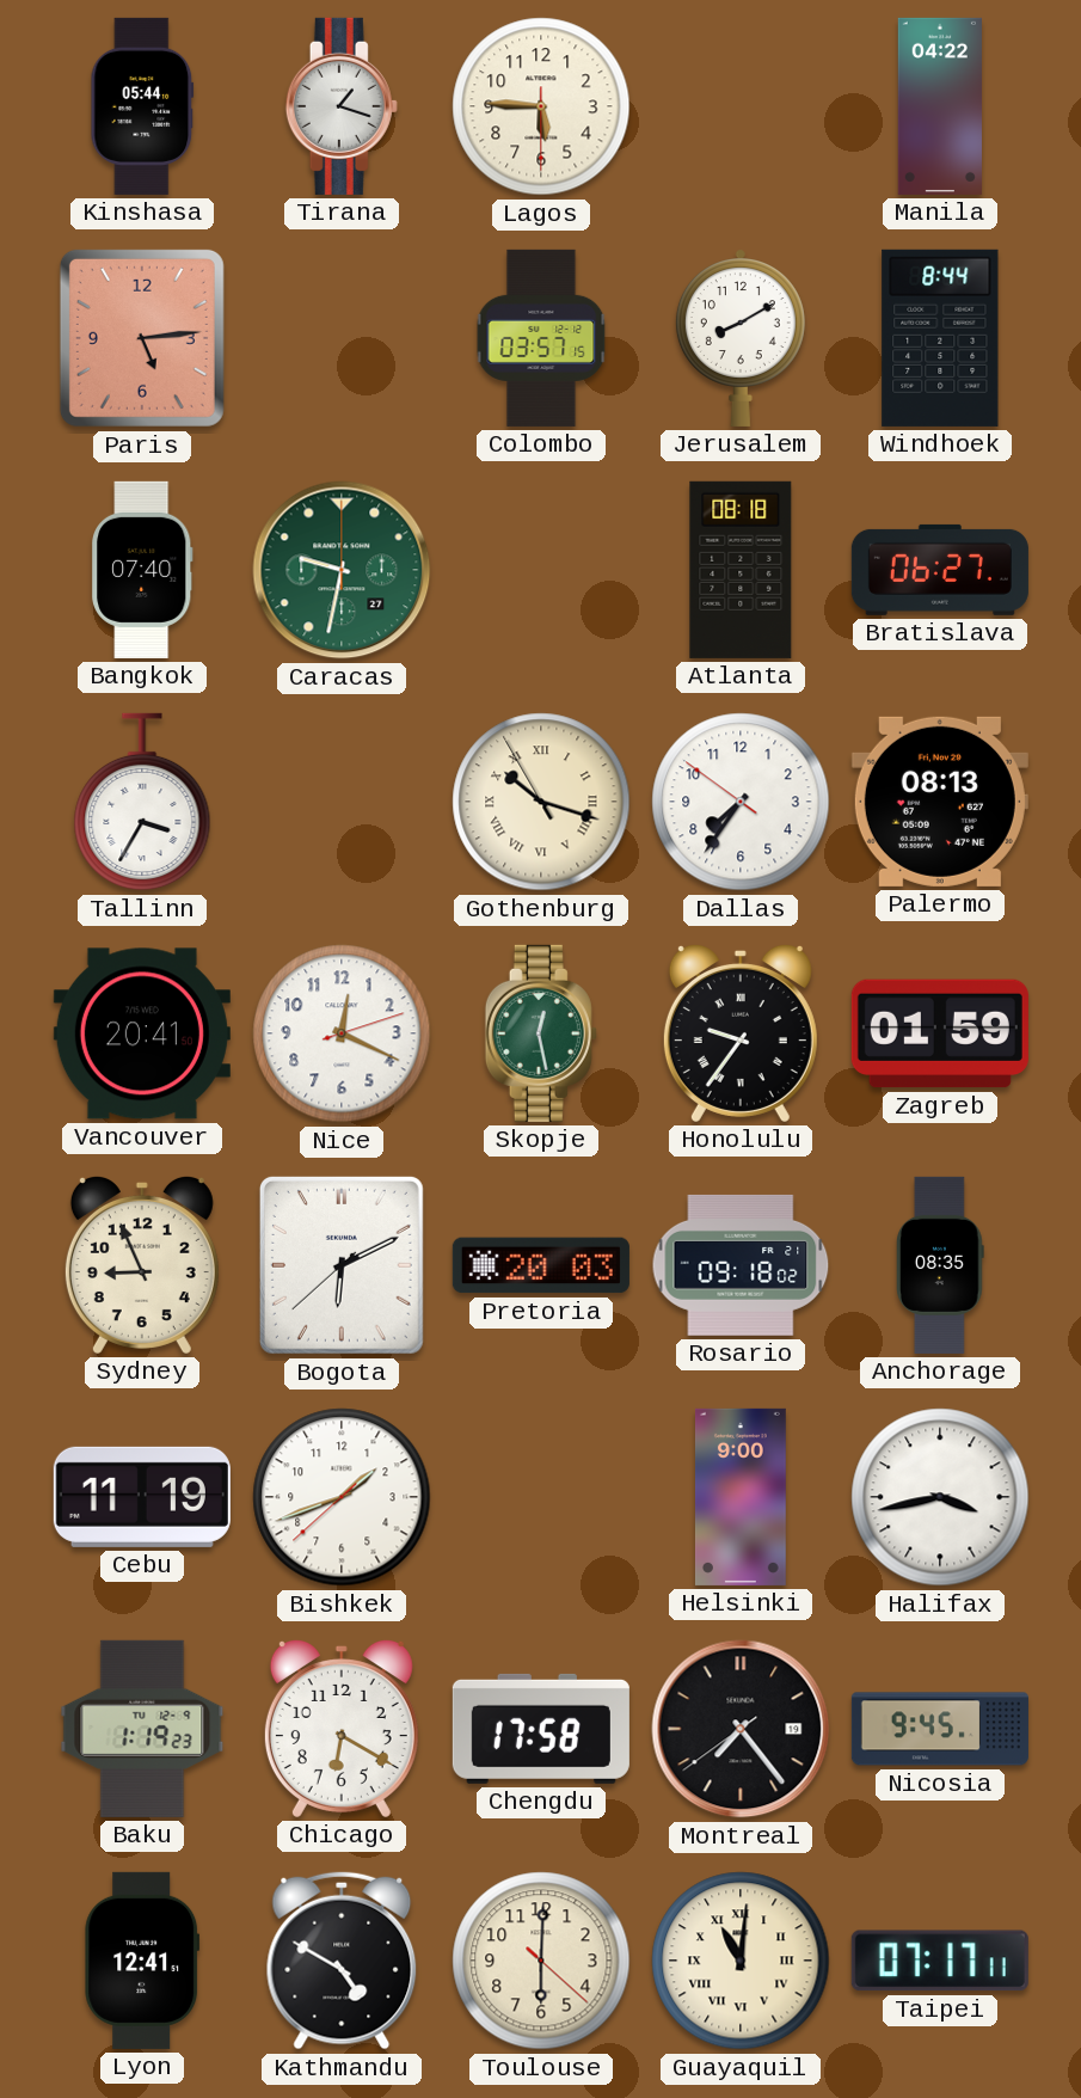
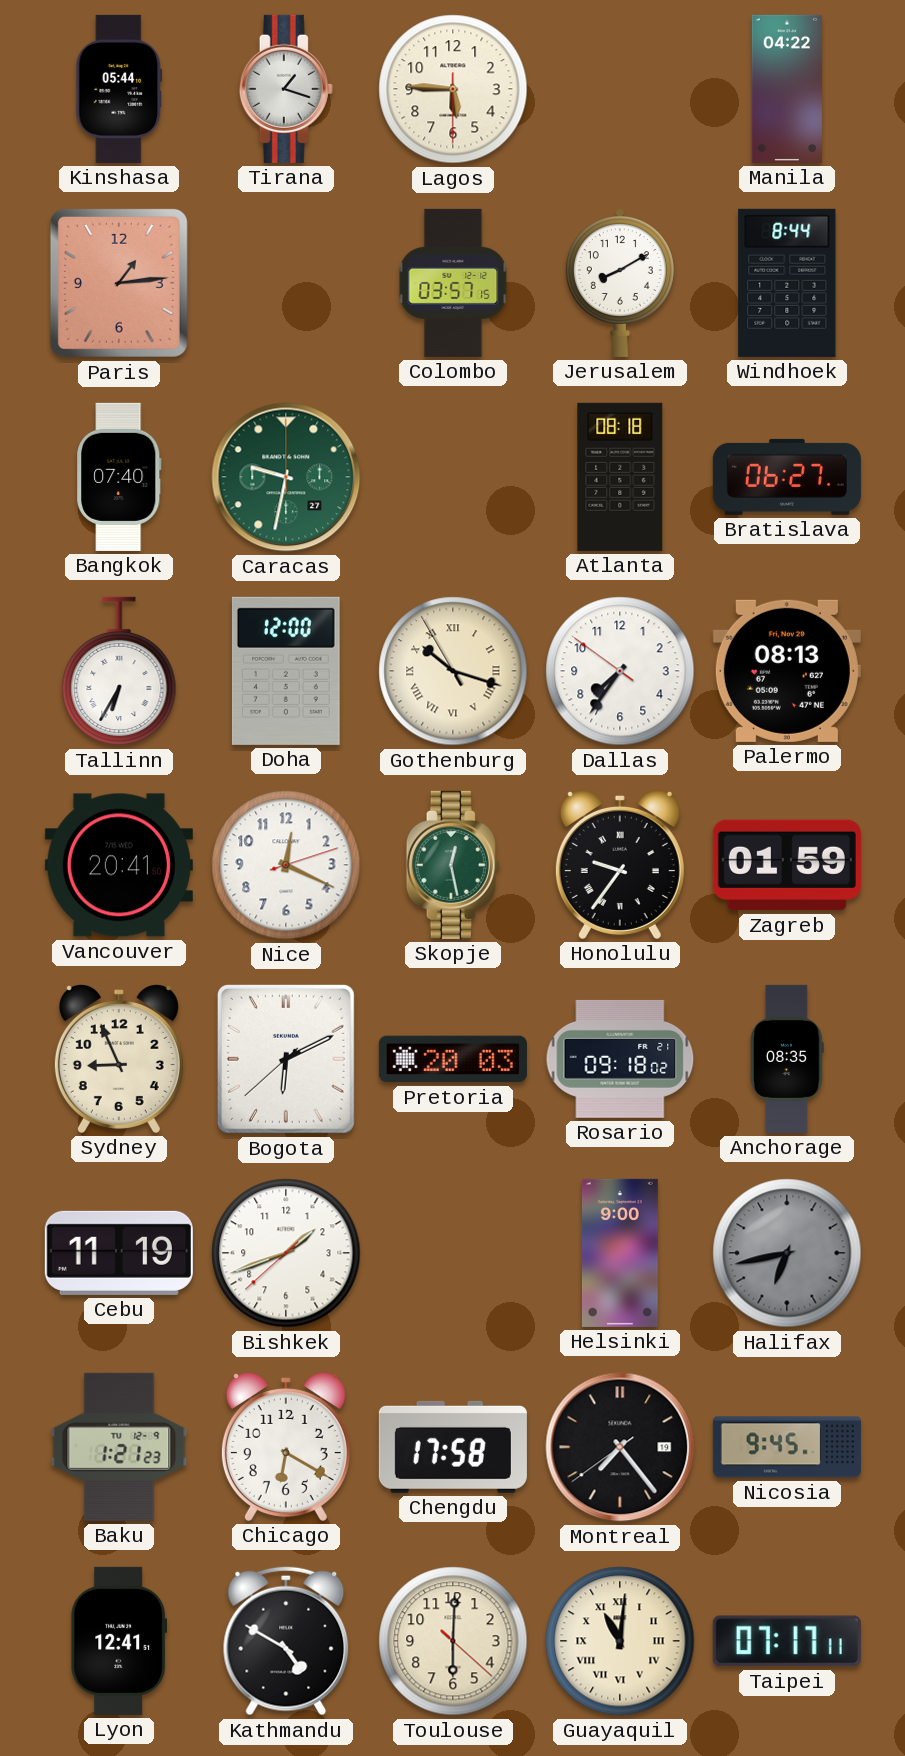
Paris: 5:14 -> 1:14
Tallinn: 3:35 -> 6:35
Doha: none -> 12:00
Halifax: 3:43 -> 6:43
Halifax dial: white -> grey
Baku: 1:19 -> 1:21
